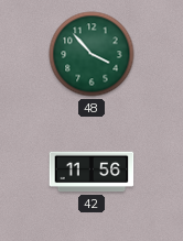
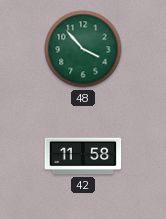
42: 11:56 -> 11:58
